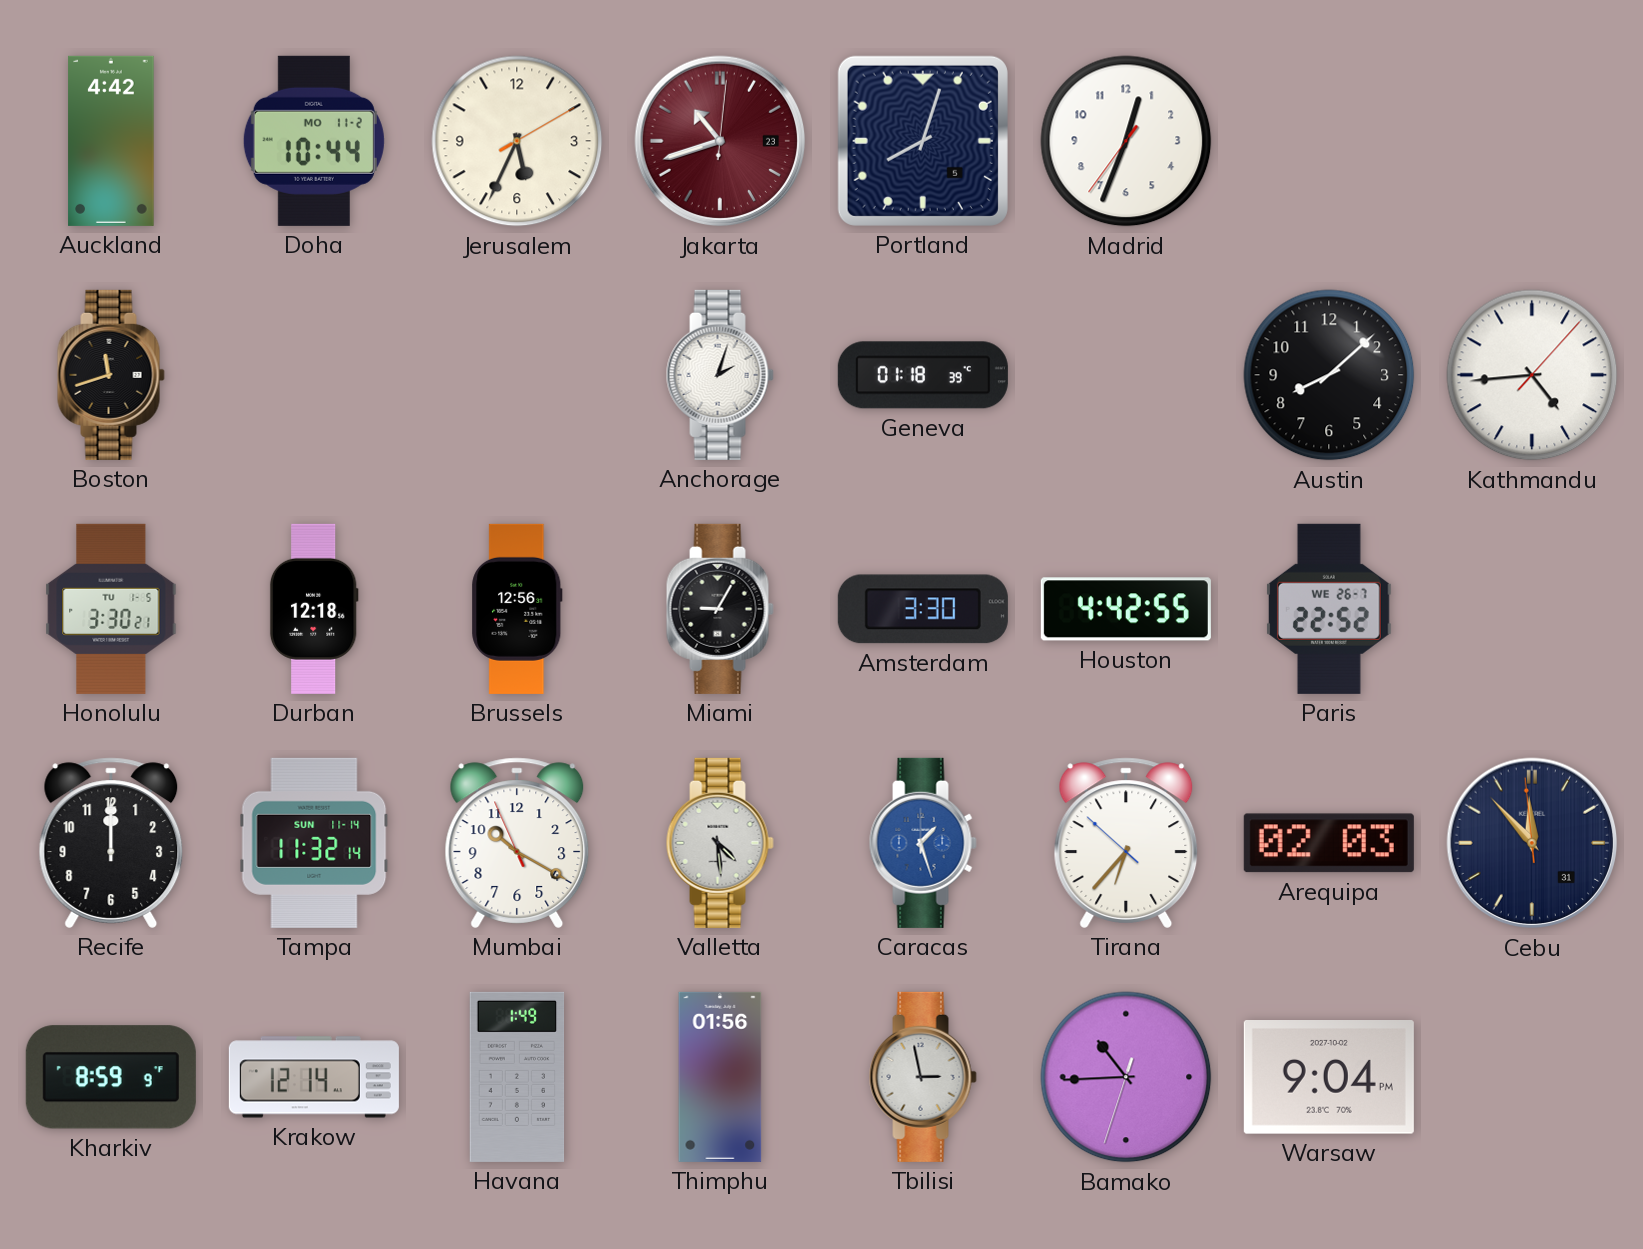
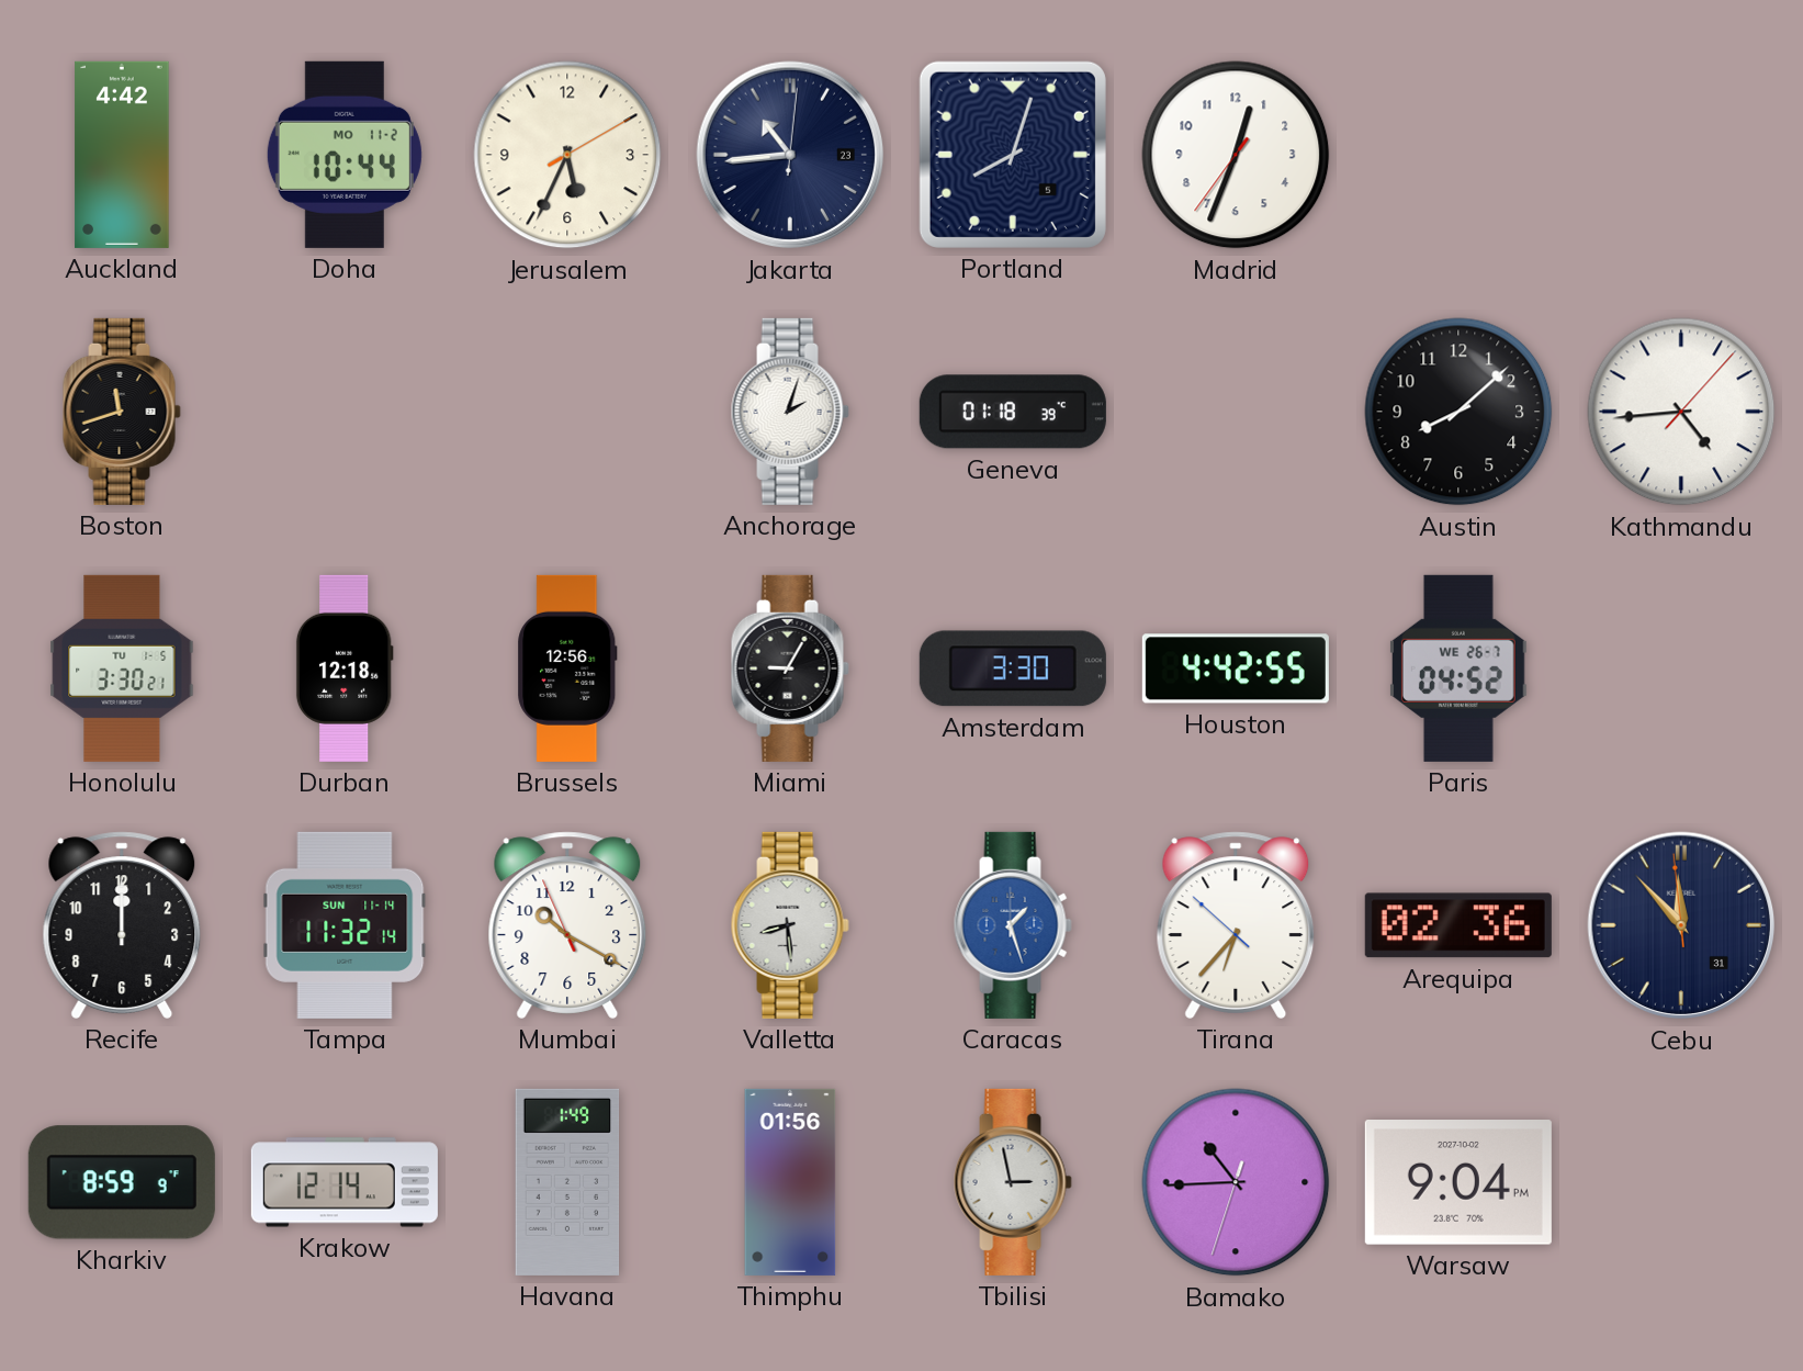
Jakarta: 10:42 -> 10:44
Jakarta dial: burgundy -> navy
Paris: 22:52 -> 04:52
Valletta: 4:29 -> 8:29
Arequipa: 02:03 -> 02:36
